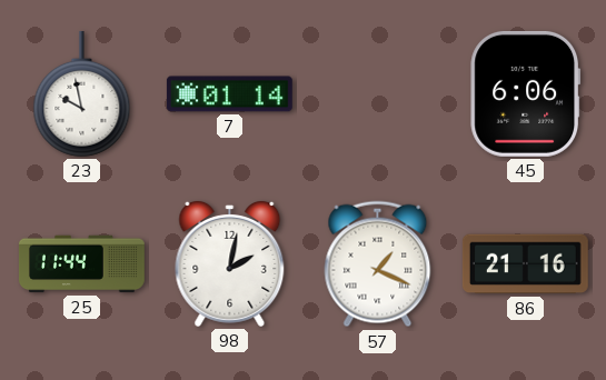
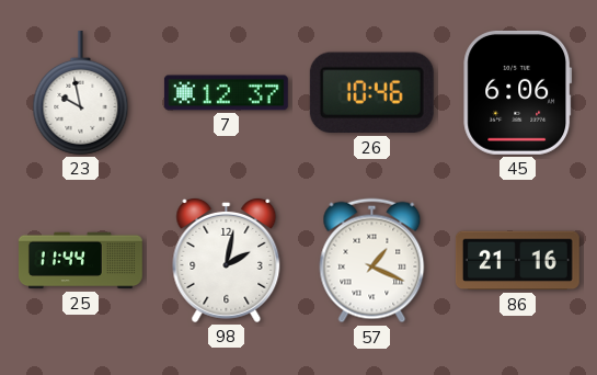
7: 01:14 -> 12:37
26: none -> 10:46
